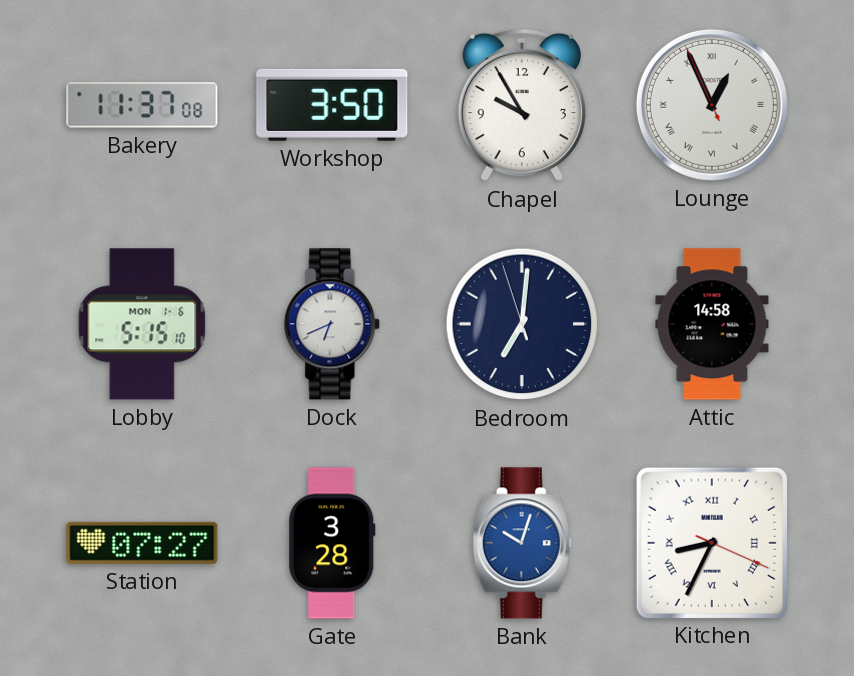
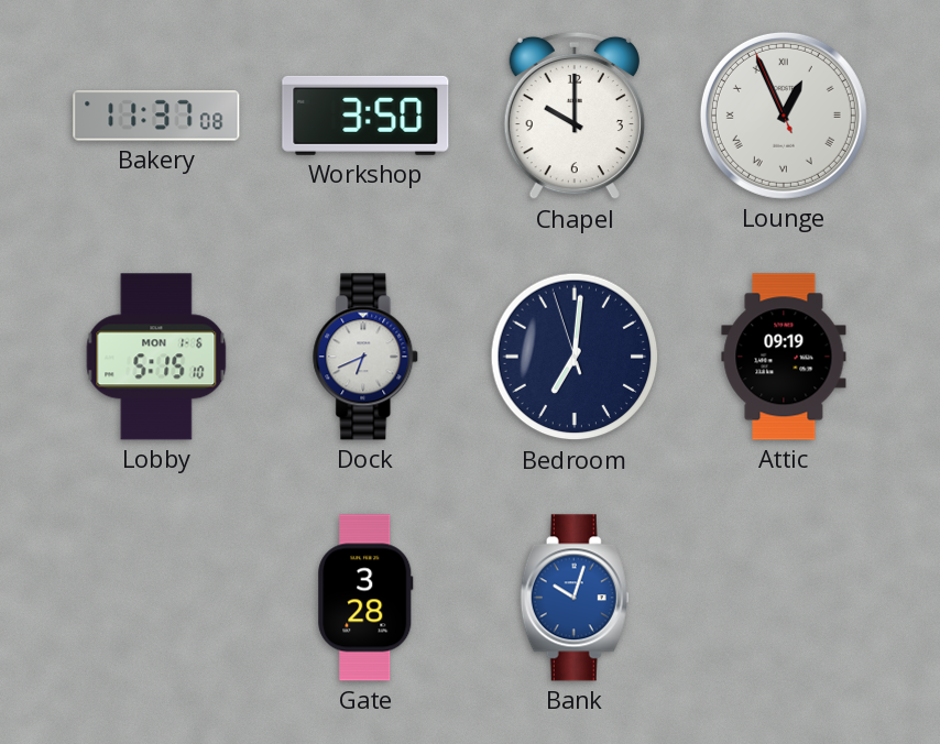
Chapel: 9:55 -> 10:00
Attic: 14:58 -> 09:19
Station: 07:27 -> none
Kitchen: 8:34 -> none
